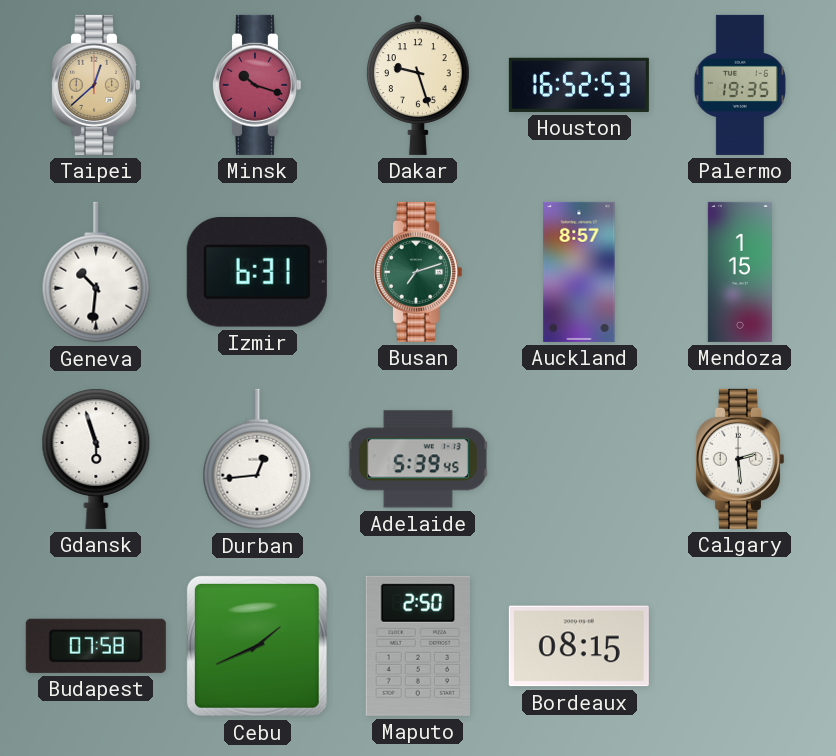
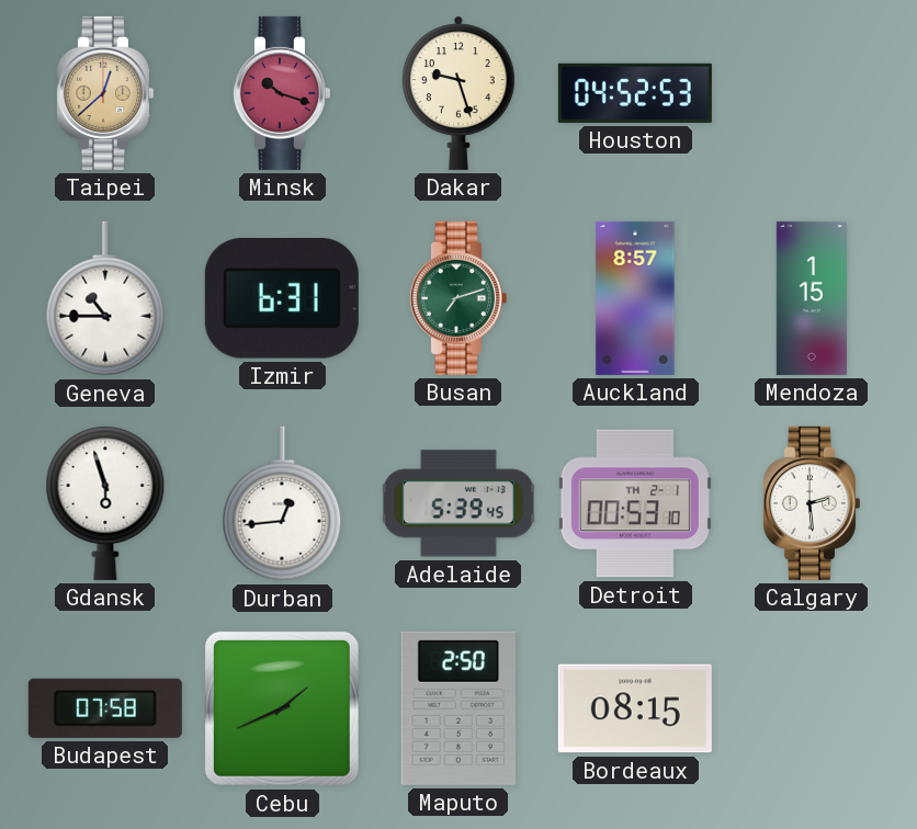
Houston: 16:52 -> 04:52
Palermo: 19:35 -> none
Geneva: 10:31 -> 10:45
Detroit: none -> 00:53
